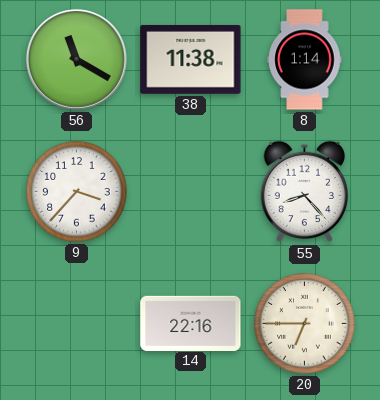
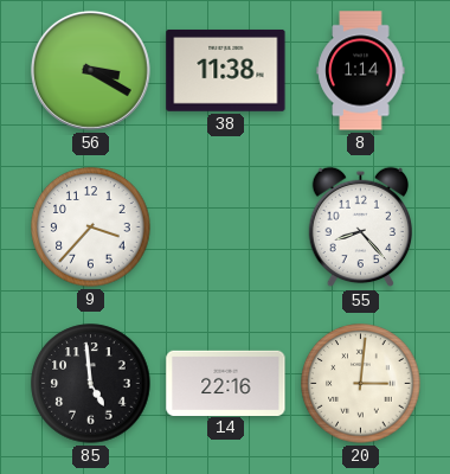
56: 11:20 -> 3:20
85: none -> 4:59
20: 6:45 -> 3:01
